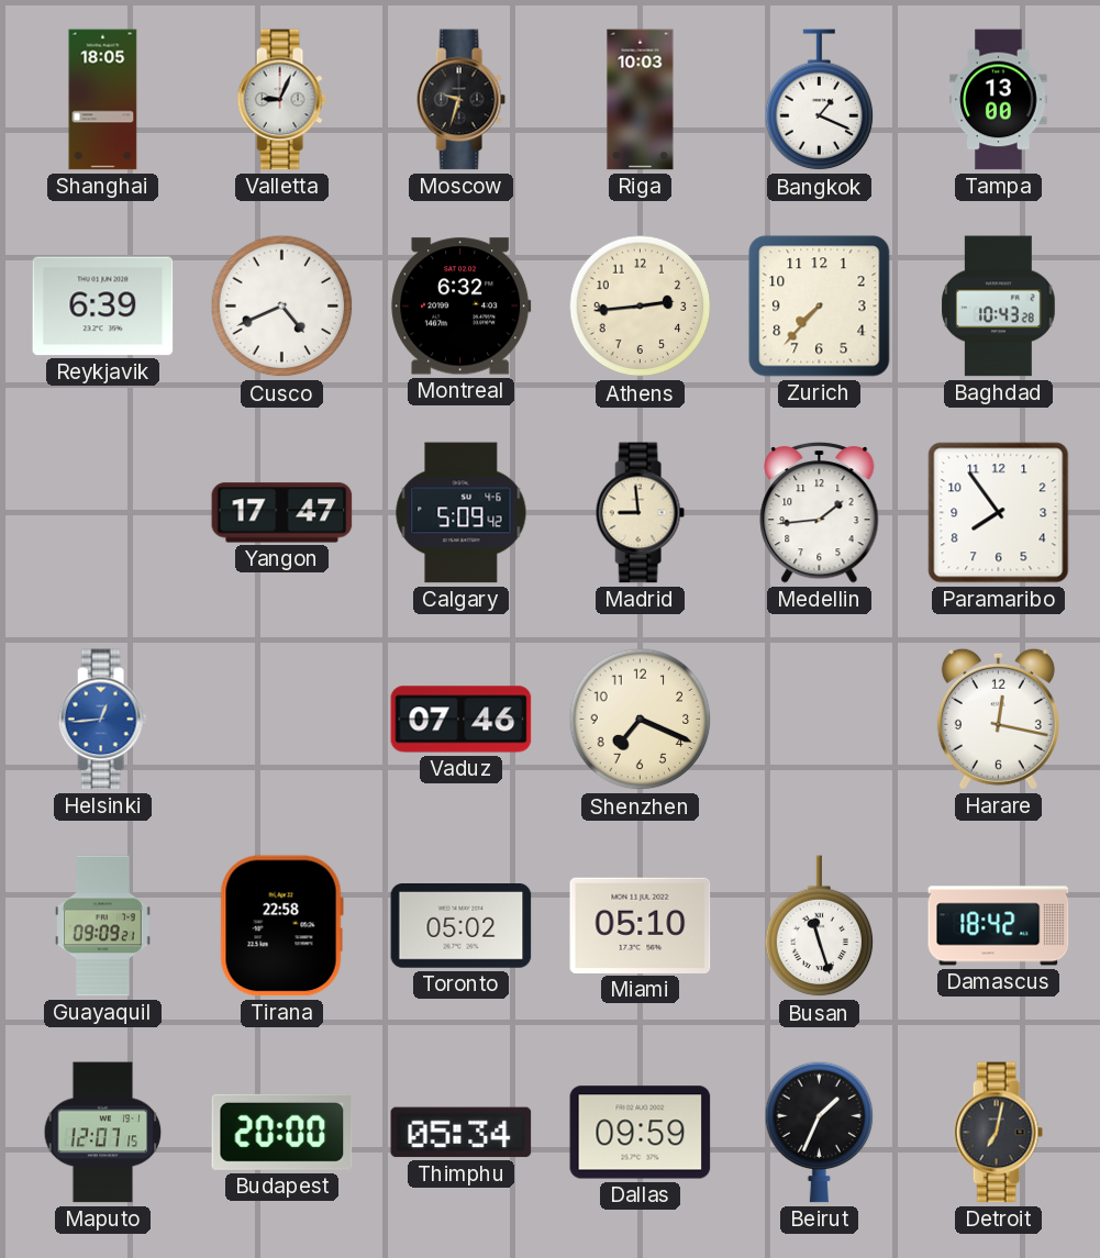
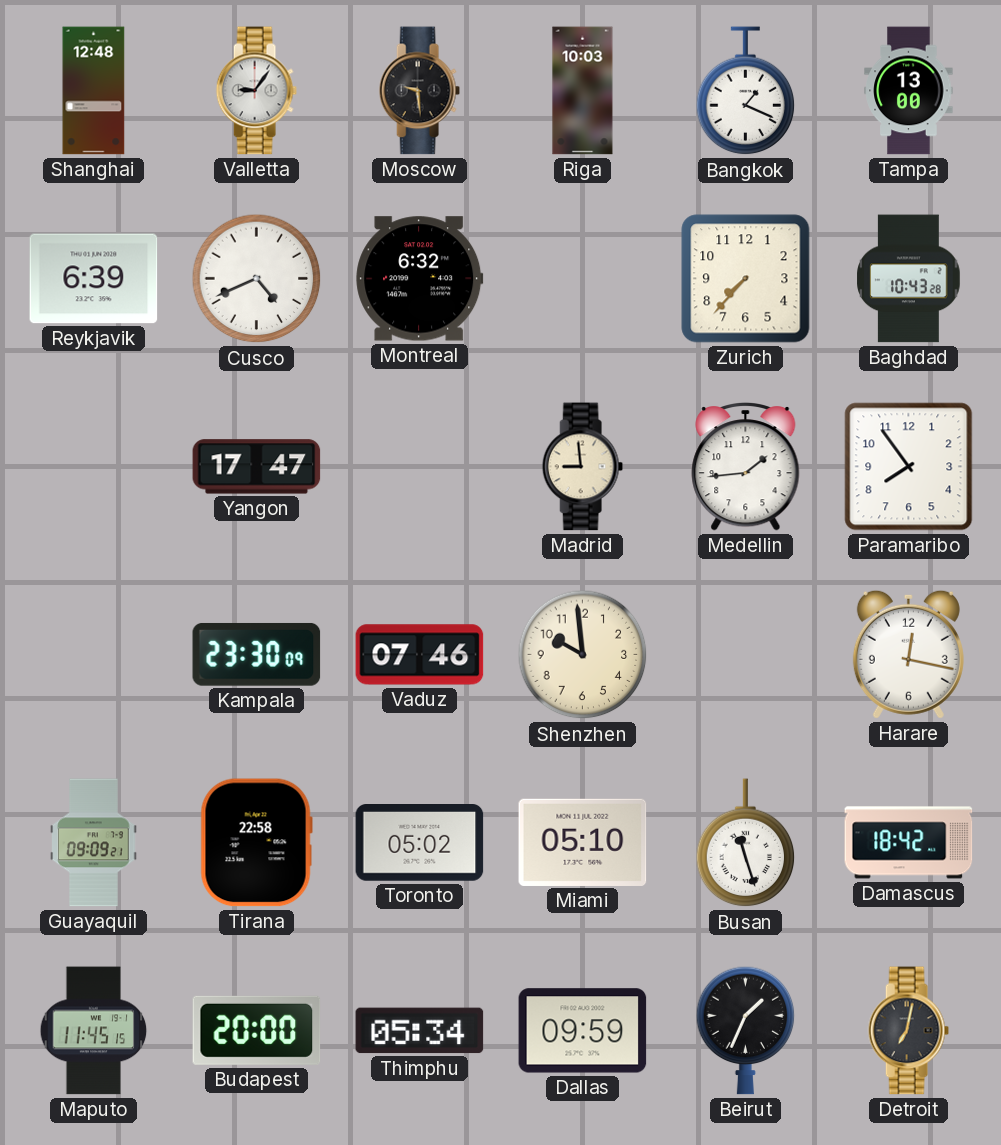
Shanghai: 18:05 -> 12:48
Valletta: 9:04 -> 9:06
Moscow: 9:33 -> 9:29
Athens: 2:44 -> none
Calgary: 5:09 -> none
Helsinki: 12:44 -> none
Kampala: none -> 23:30
Shenzhen: 7:19 -> 9:59
Maputo: 12:07 -> 11:45
